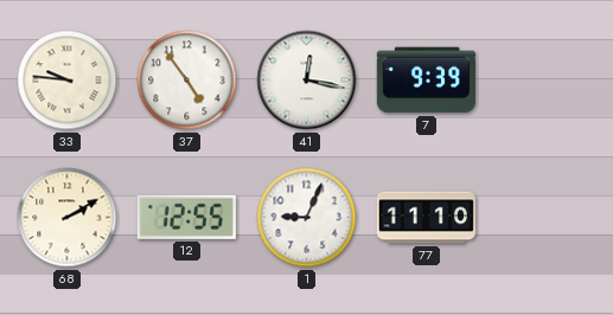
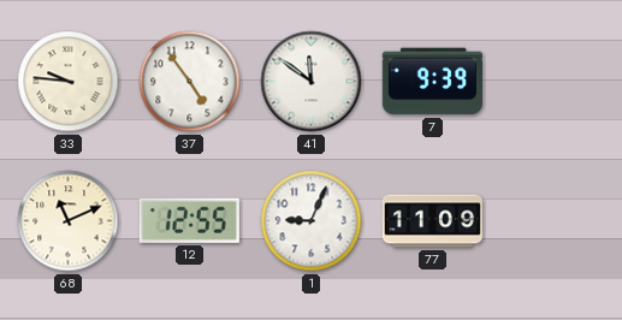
41: 12:17 -> 11:51
68: 2:10 -> 11:11
77: 11:10 -> 11:09
